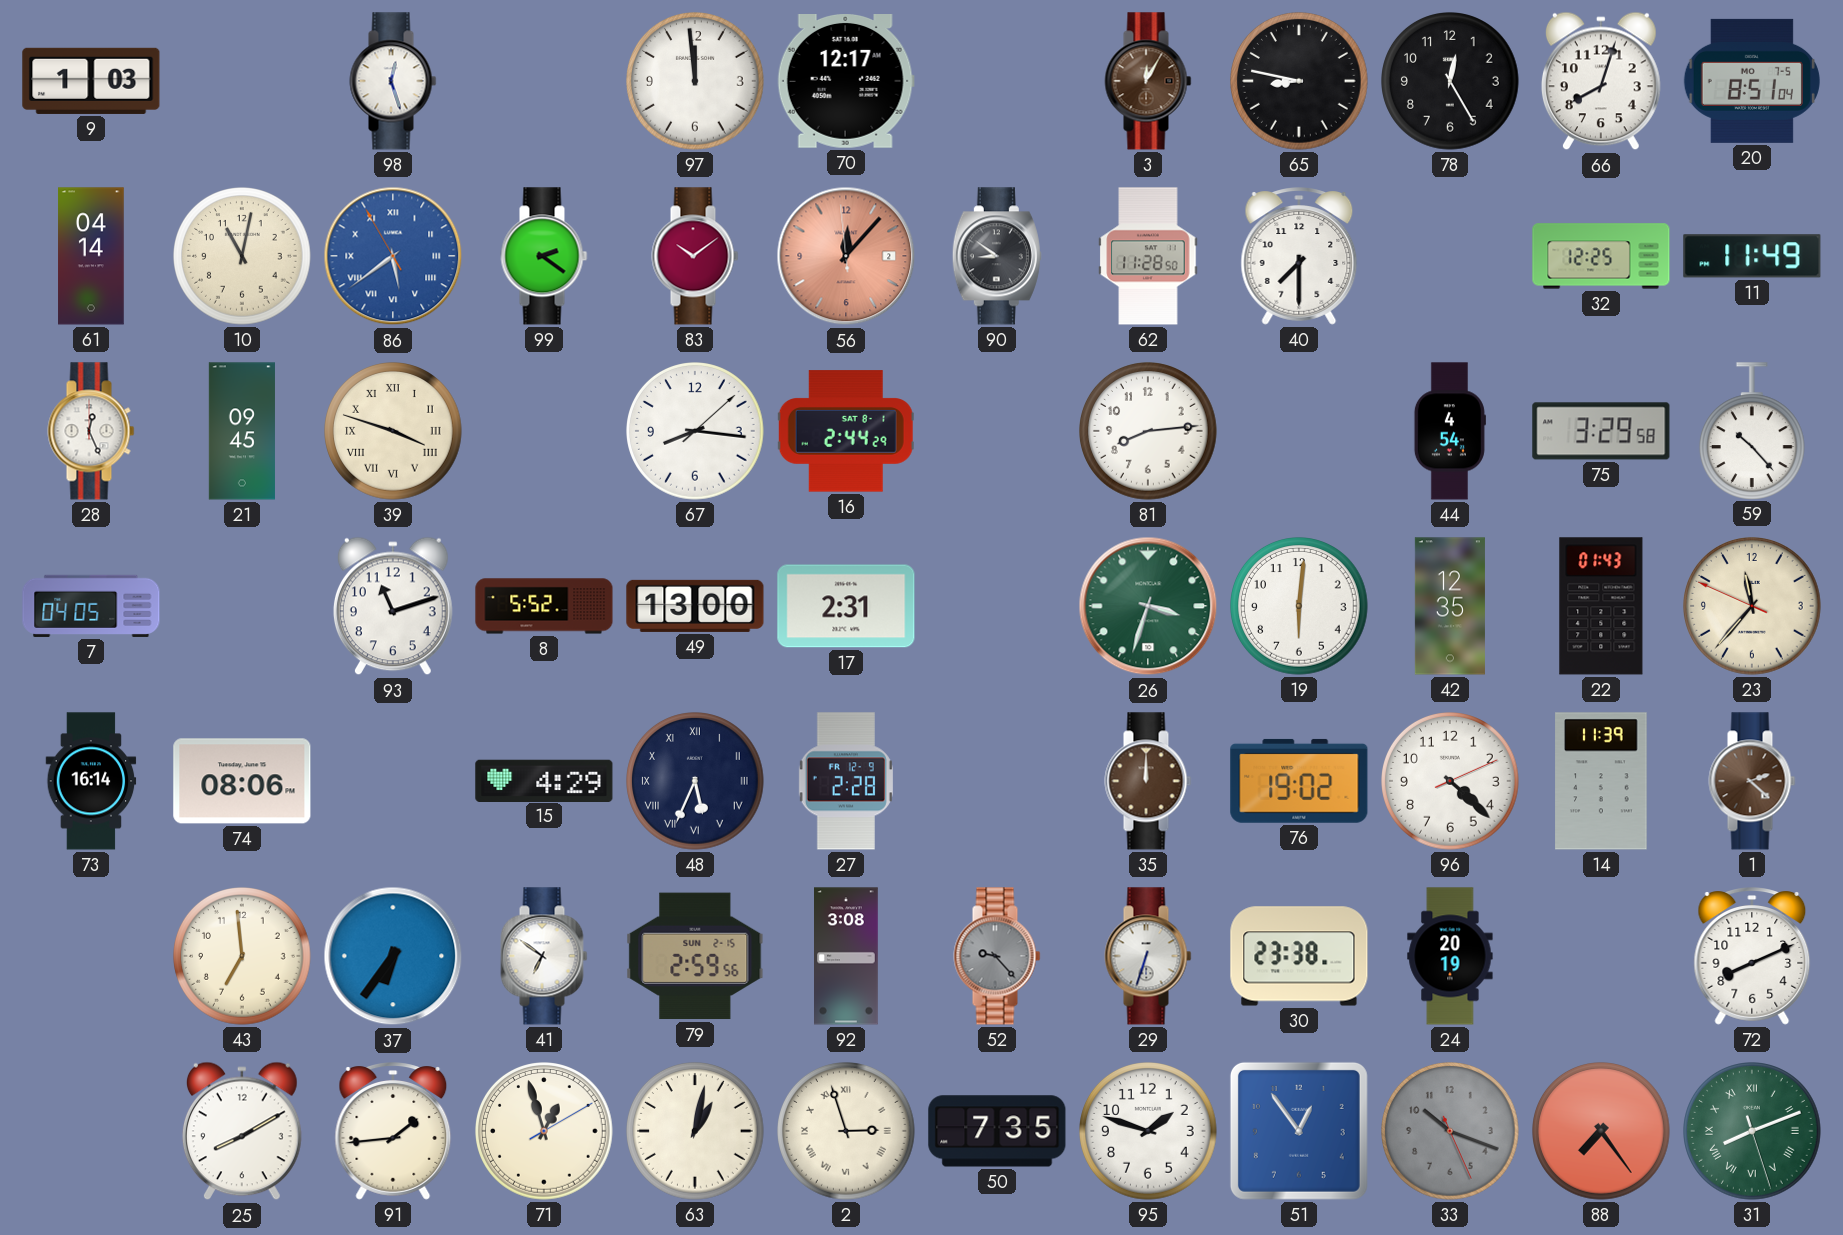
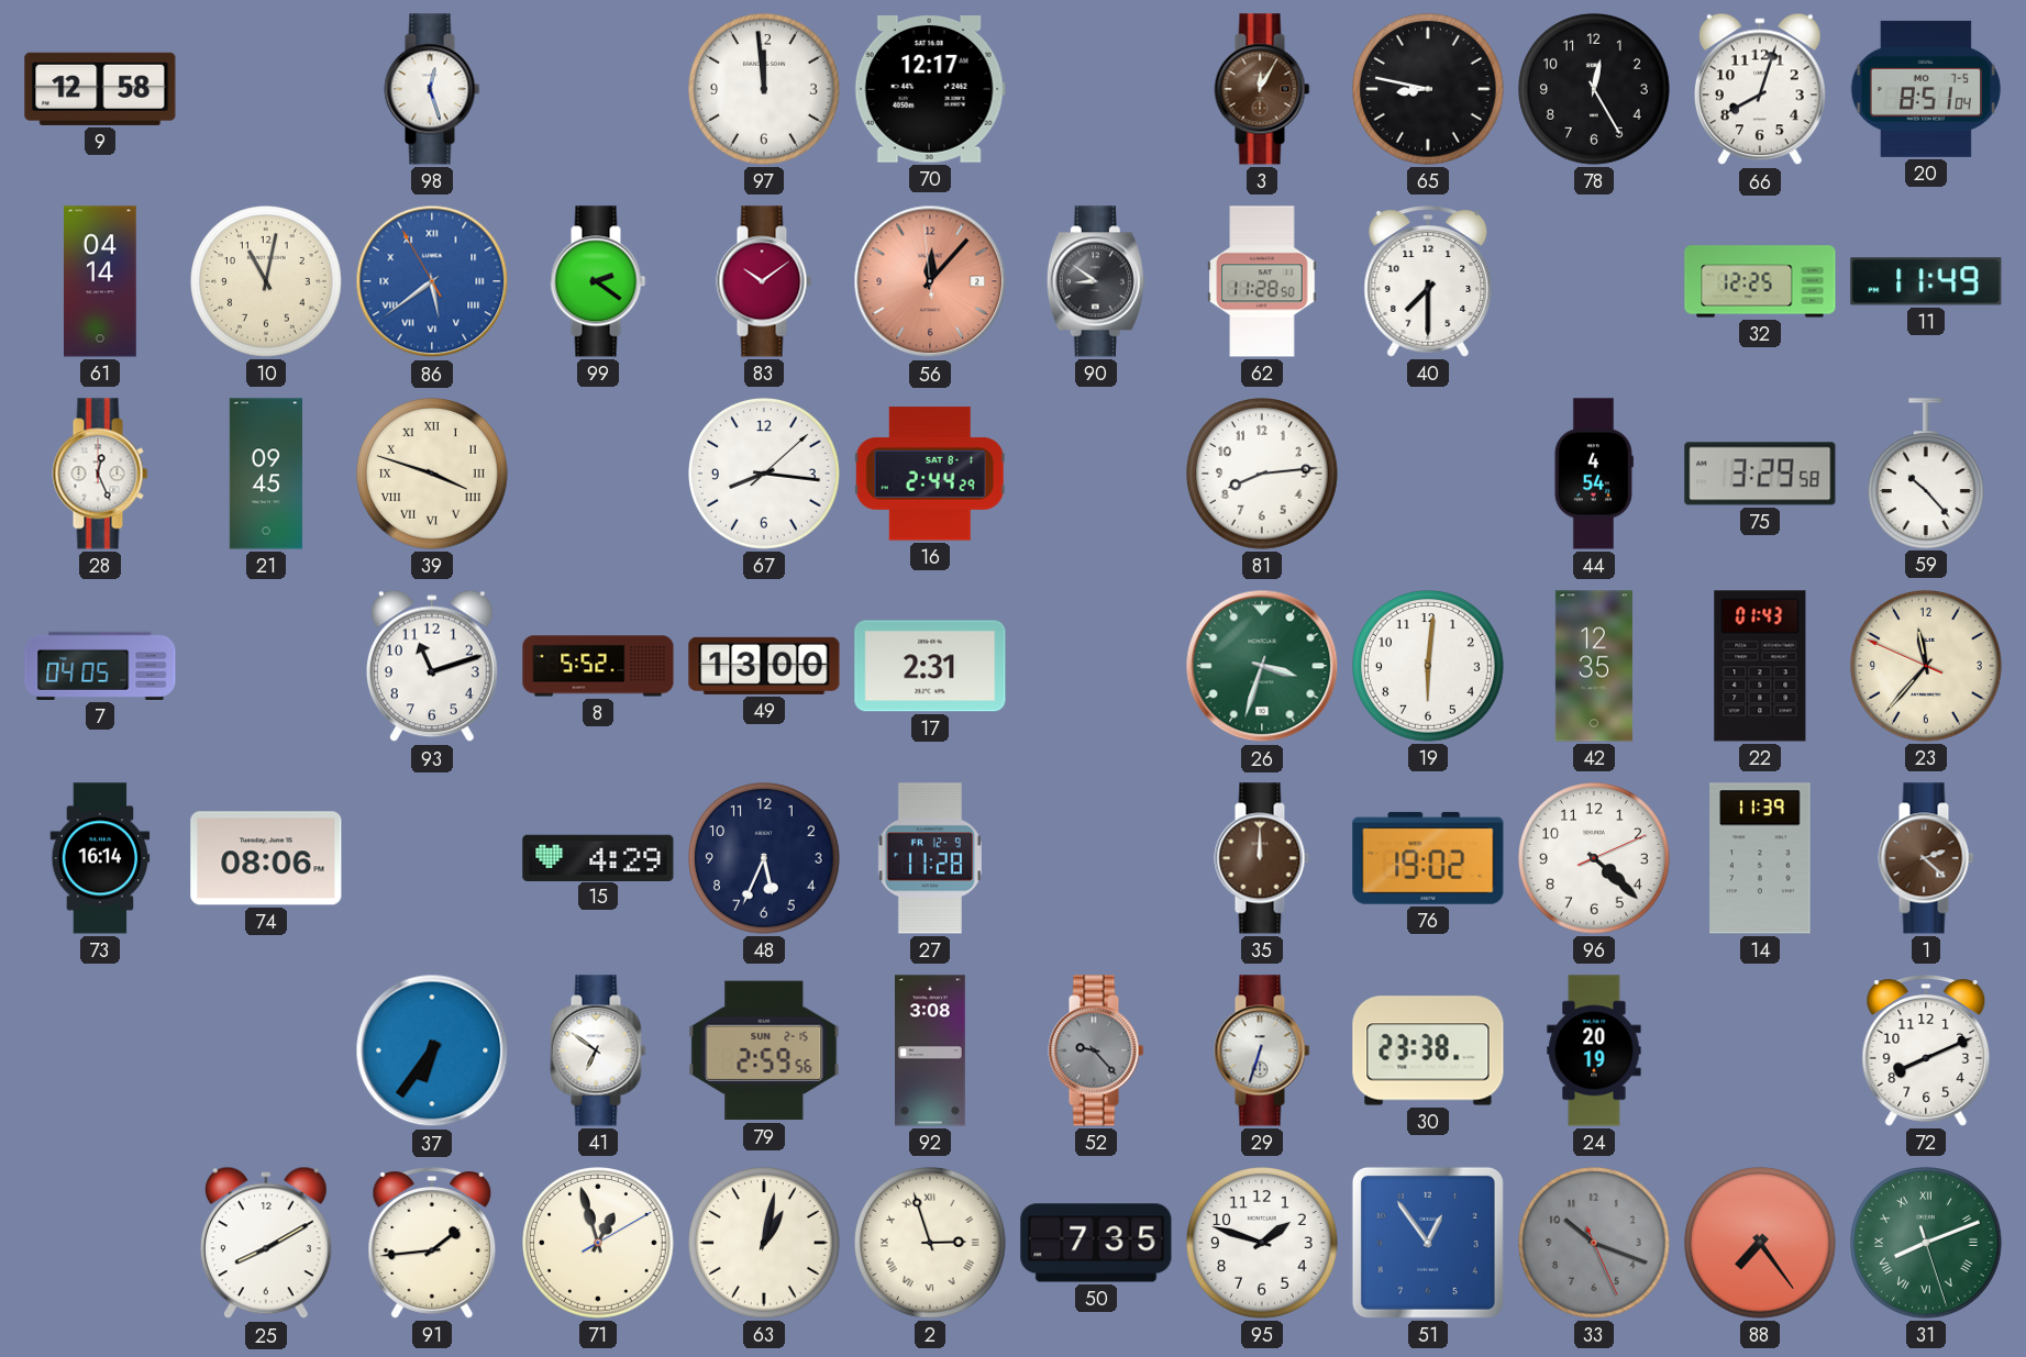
9: 1:03 -> 12:58
48 numerals: Roman -> Arabic
27: 2:28 -> 11:28
43: 6:59 -> none
